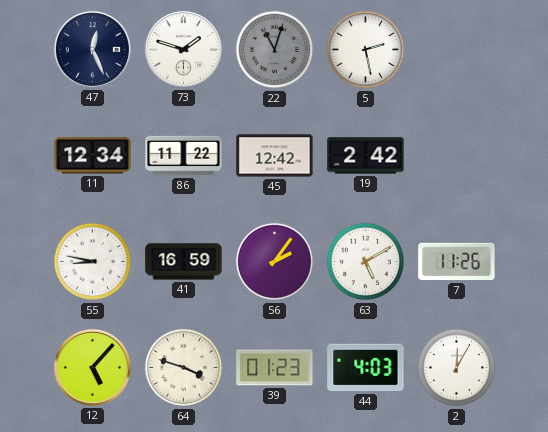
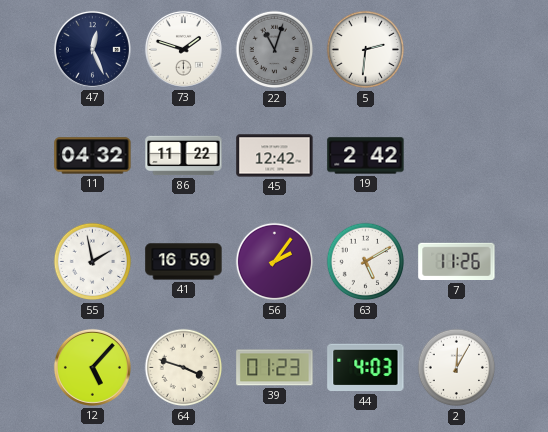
5: 2:28 -> 2:31
11: 12:34 -> 04:32
55: 8:47 -> 1:58
